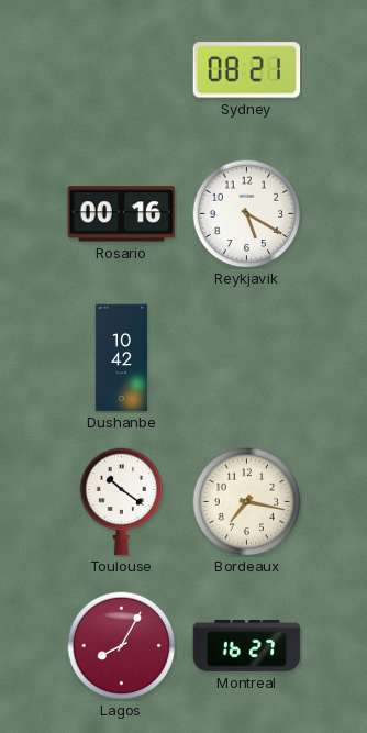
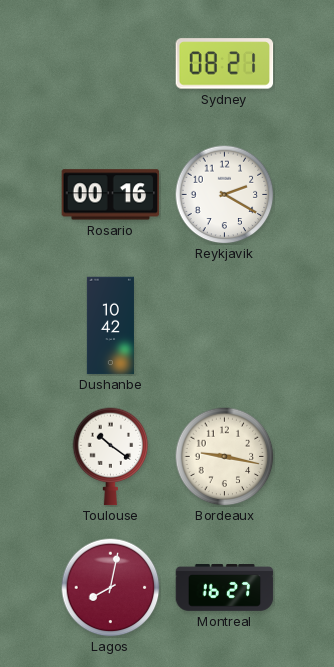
Reykjavik: 5:20 -> 2:20
Bordeaux: 7:17 -> 9:17
Lagos: 8:05 -> 8:02
